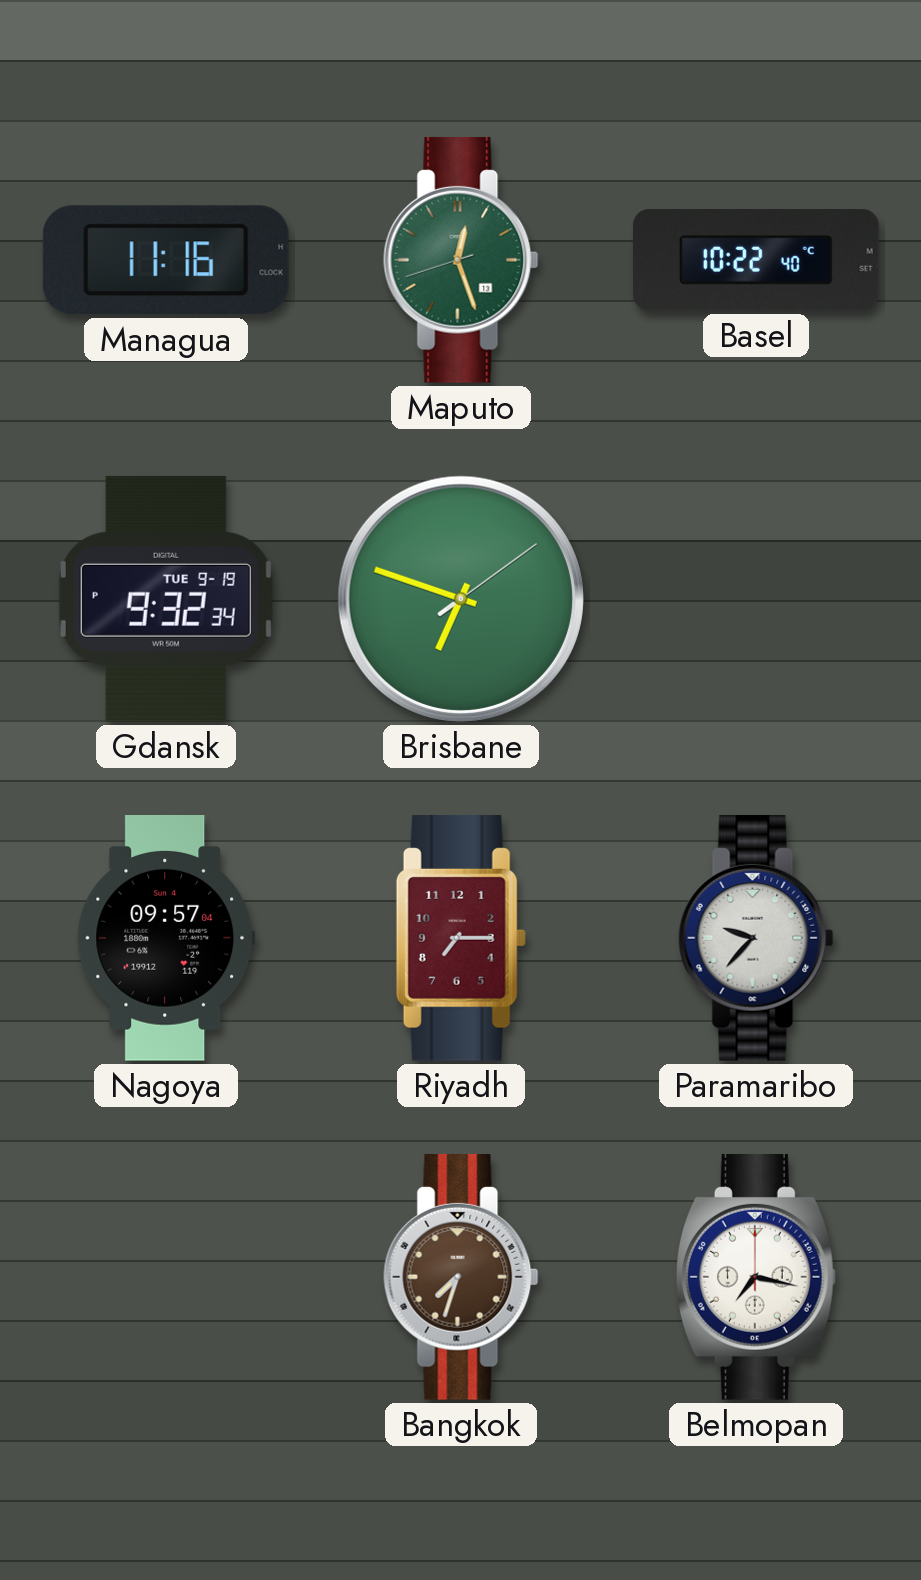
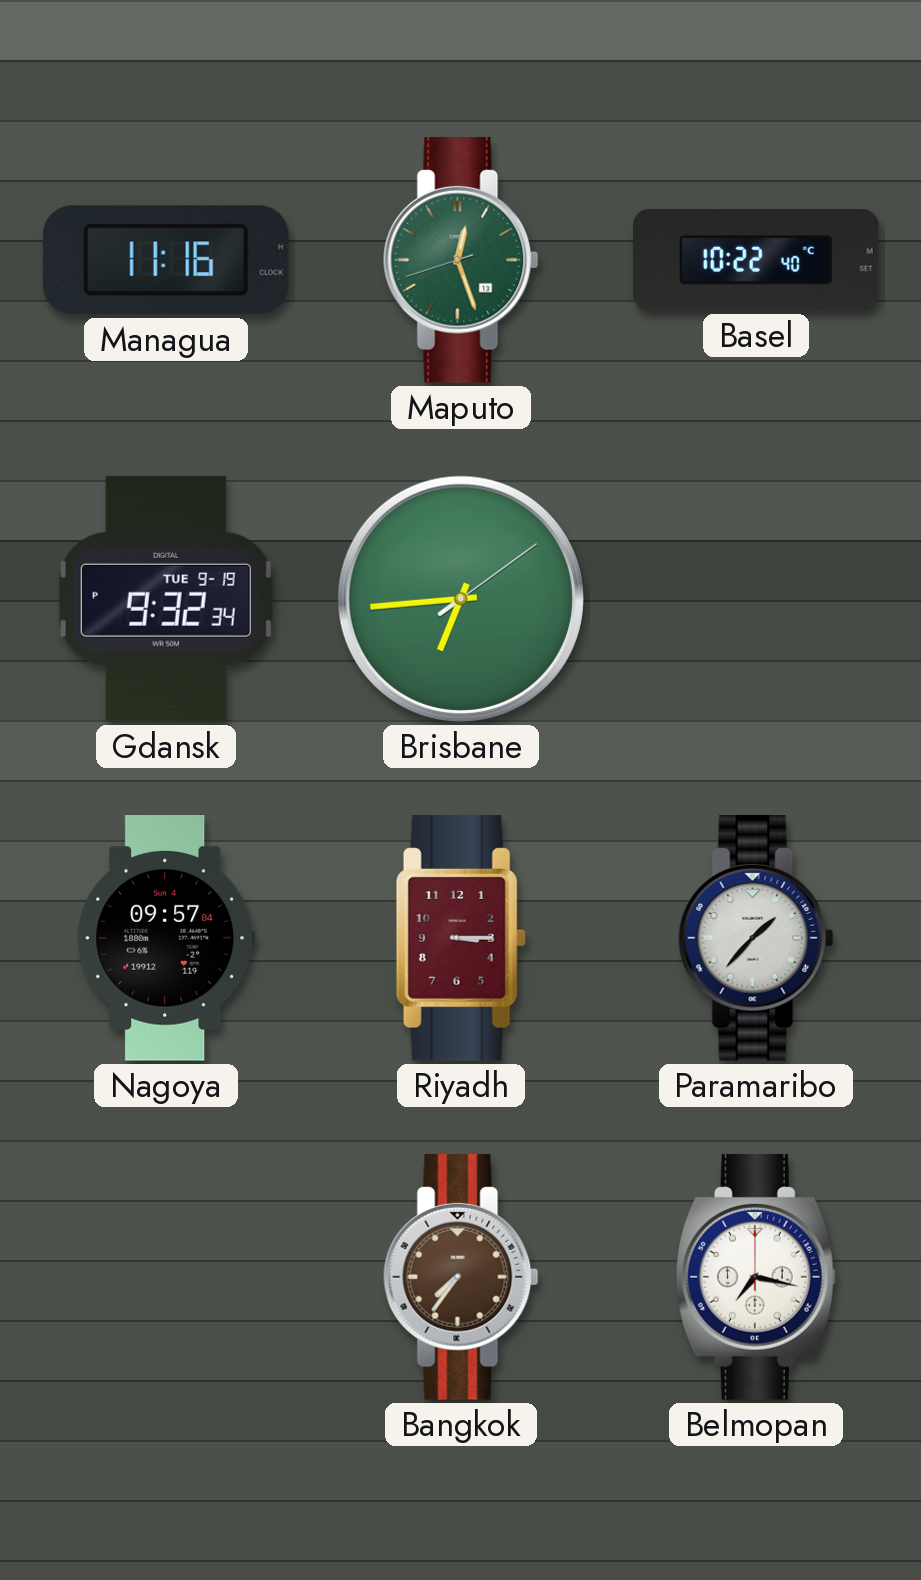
Brisbane: 6:48 -> 6:44
Riyadh: 7:15 -> 3:15
Paramaribo: 9:37 -> 1:37
Bangkok: 7:33 -> 7:36
